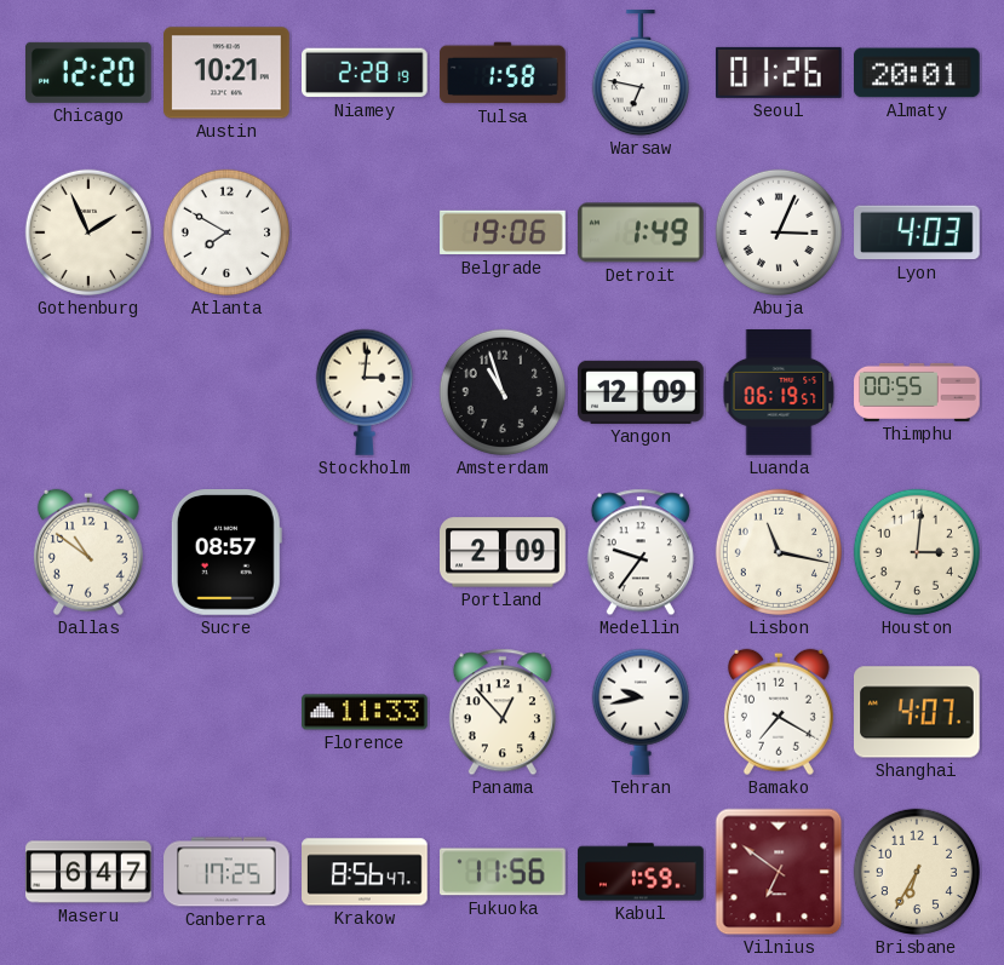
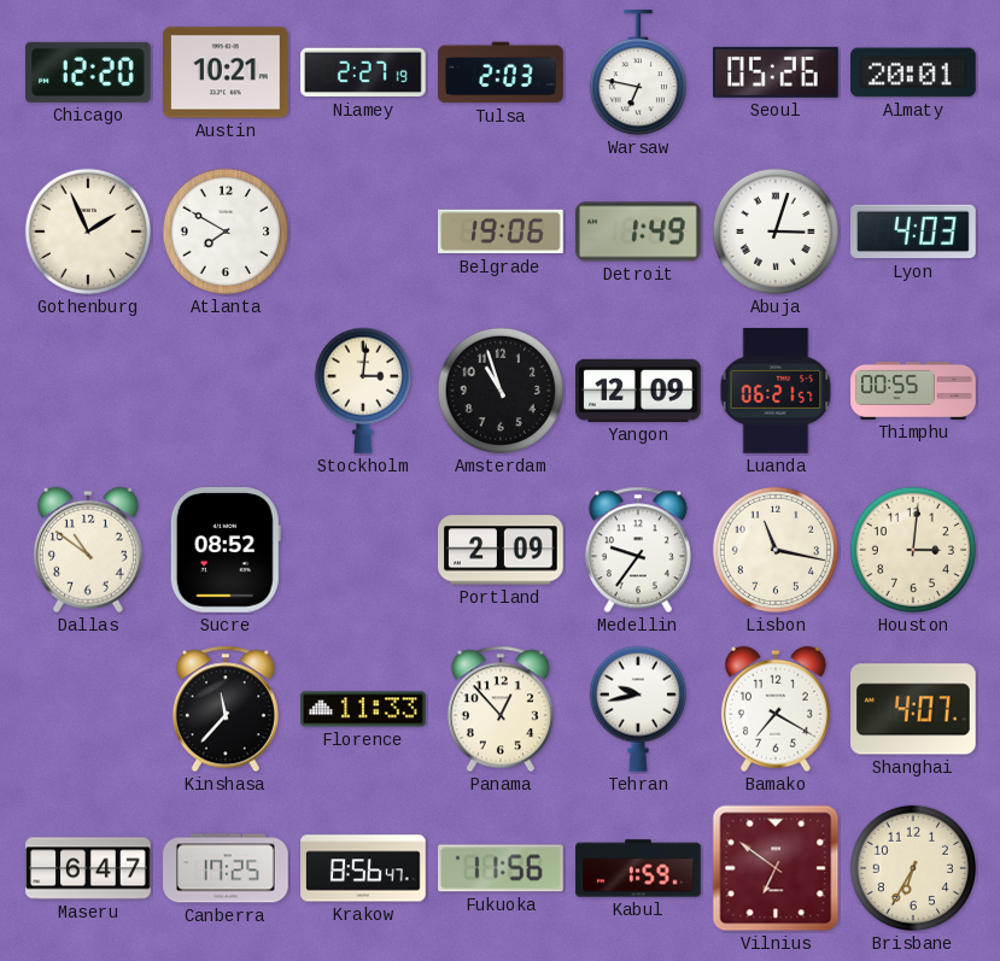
Niamey: 2:28 -> 2:27
Tulsa: 1:58 -> 2:03
Seoul: 01:26 -> 05:26
Abuja: 3:04 -> 3:03
Luanda: 06:19 -> 06:21
Sucre: 08:57 -> 08:52
Kinshasa: none -> 11:37
